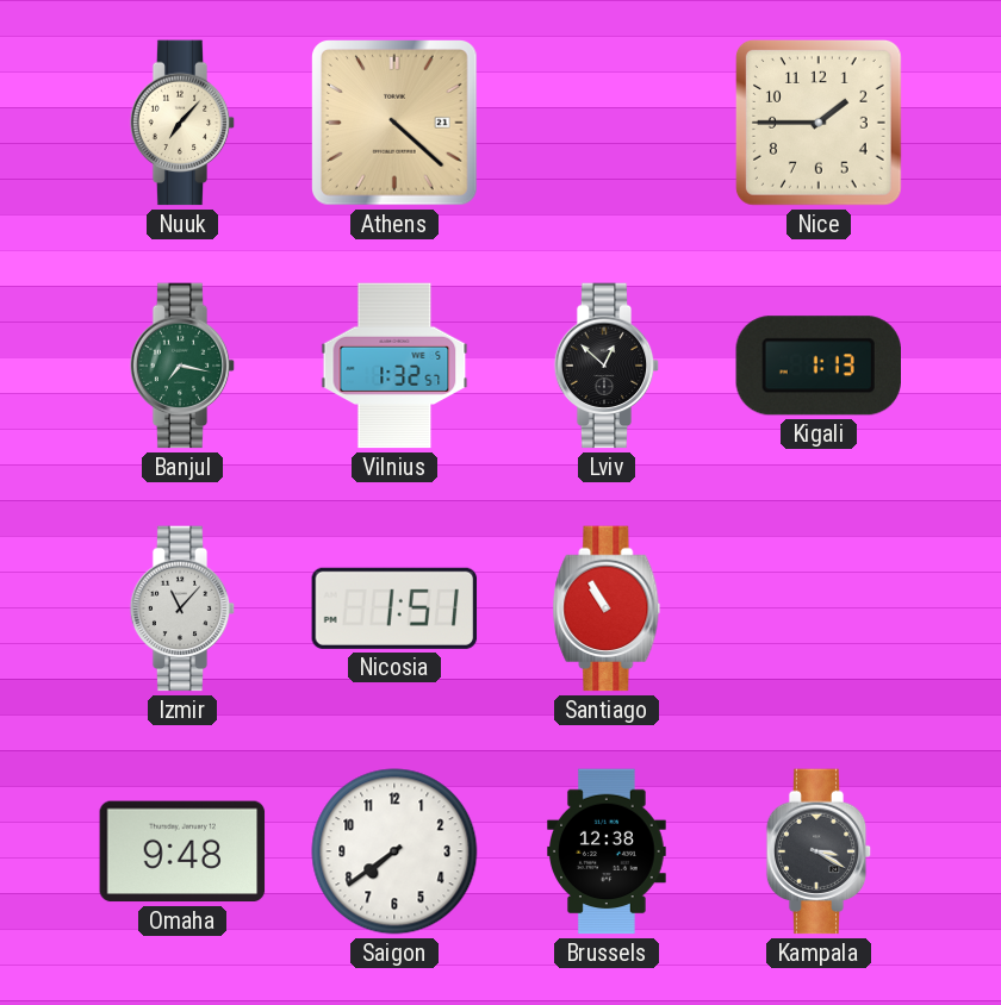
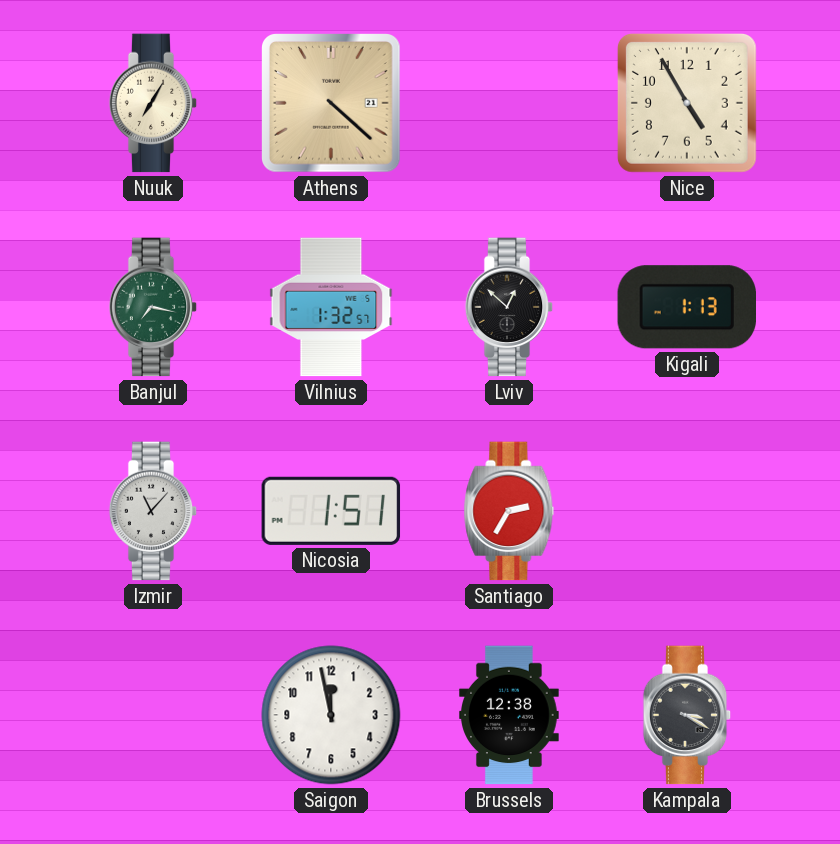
Nuuk: 7:07 -> 7:05
Nice: 1:45 -> 4:55
Santiago: 10:55 -> 2:35
Omaha: 9:48 -> none
Saigon: 7:39 -> 11:58
